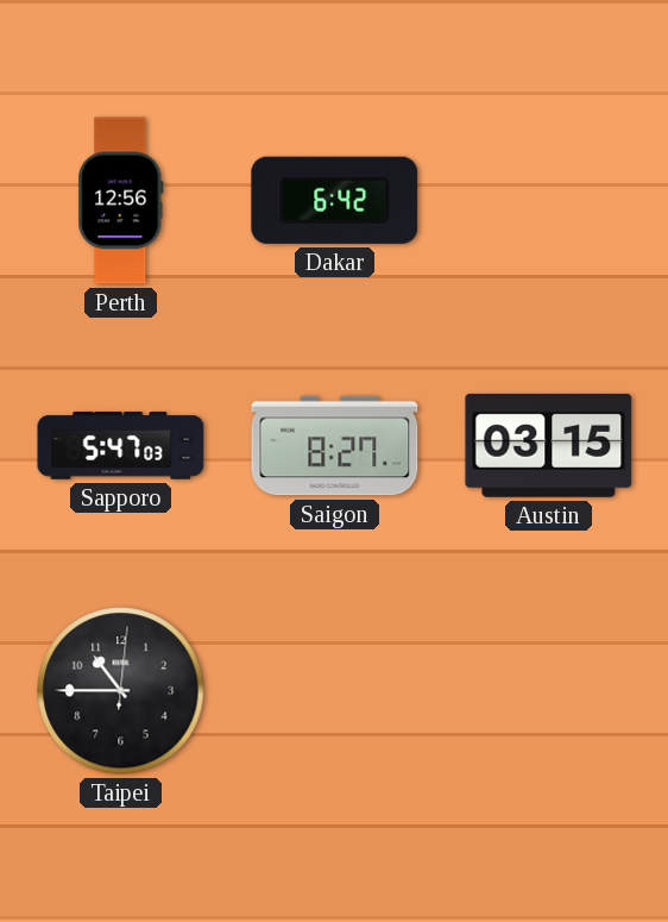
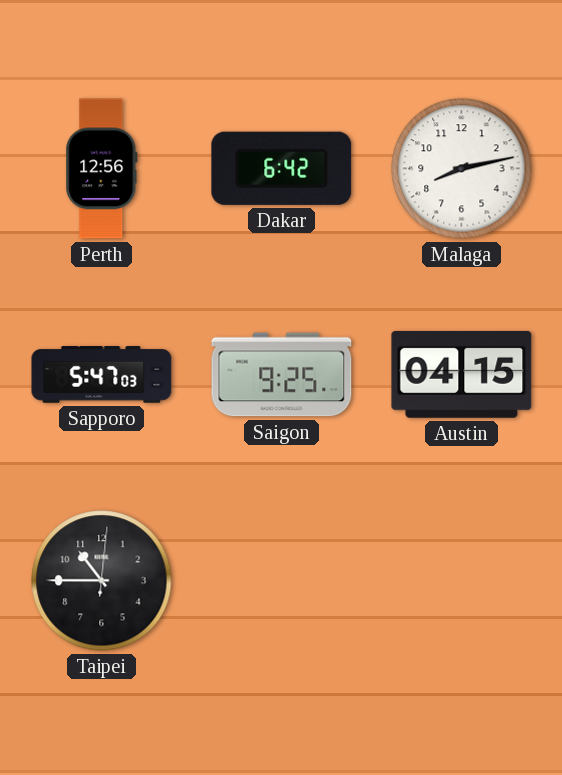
Malaga: none -> 8:13
Saigon: 8:27 -> 9:25
Austin: 03:15 -> 04:15
